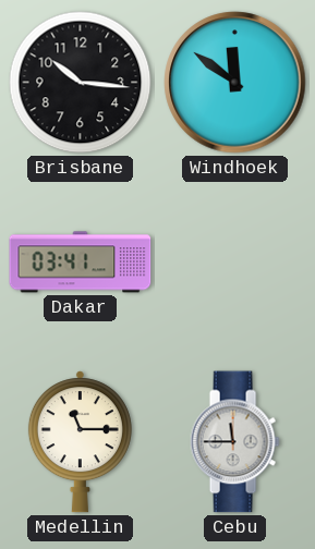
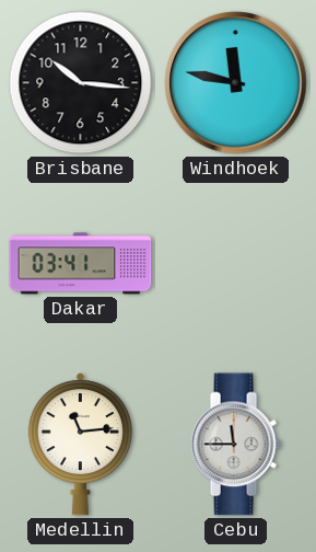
Windhoek: 11:51 -> 11:47
Medellin: 11:15 -> 11:14
